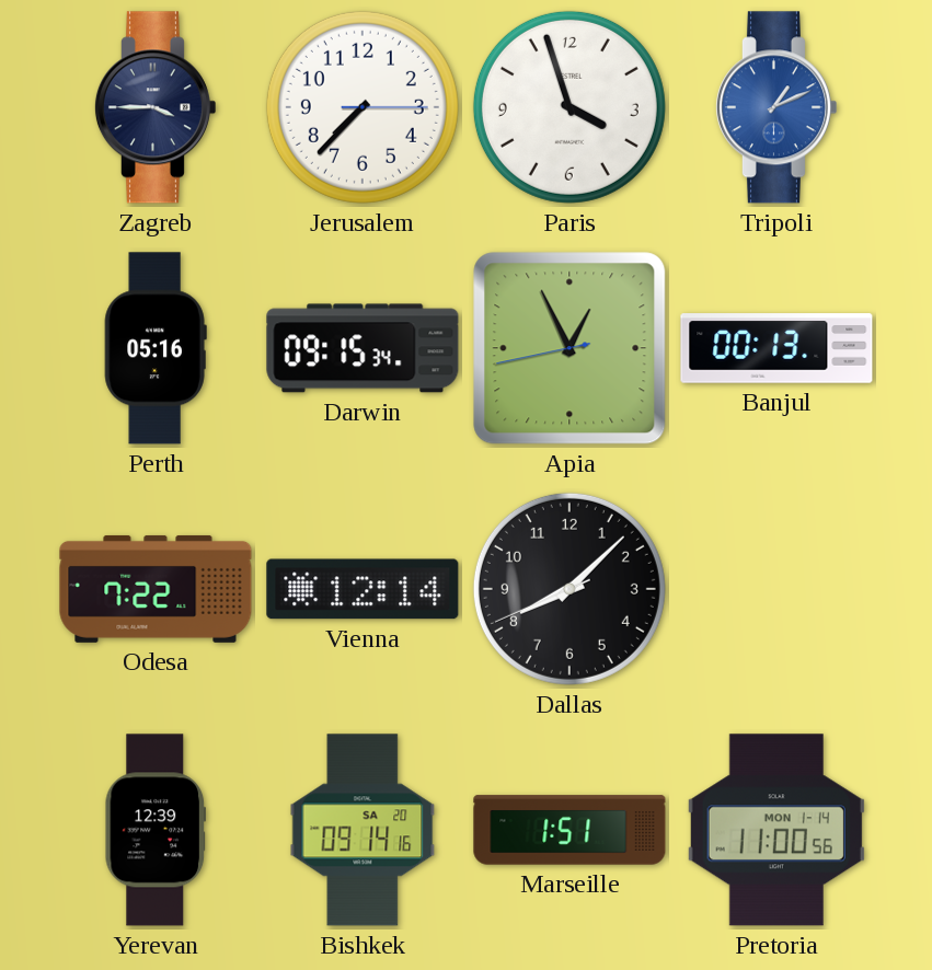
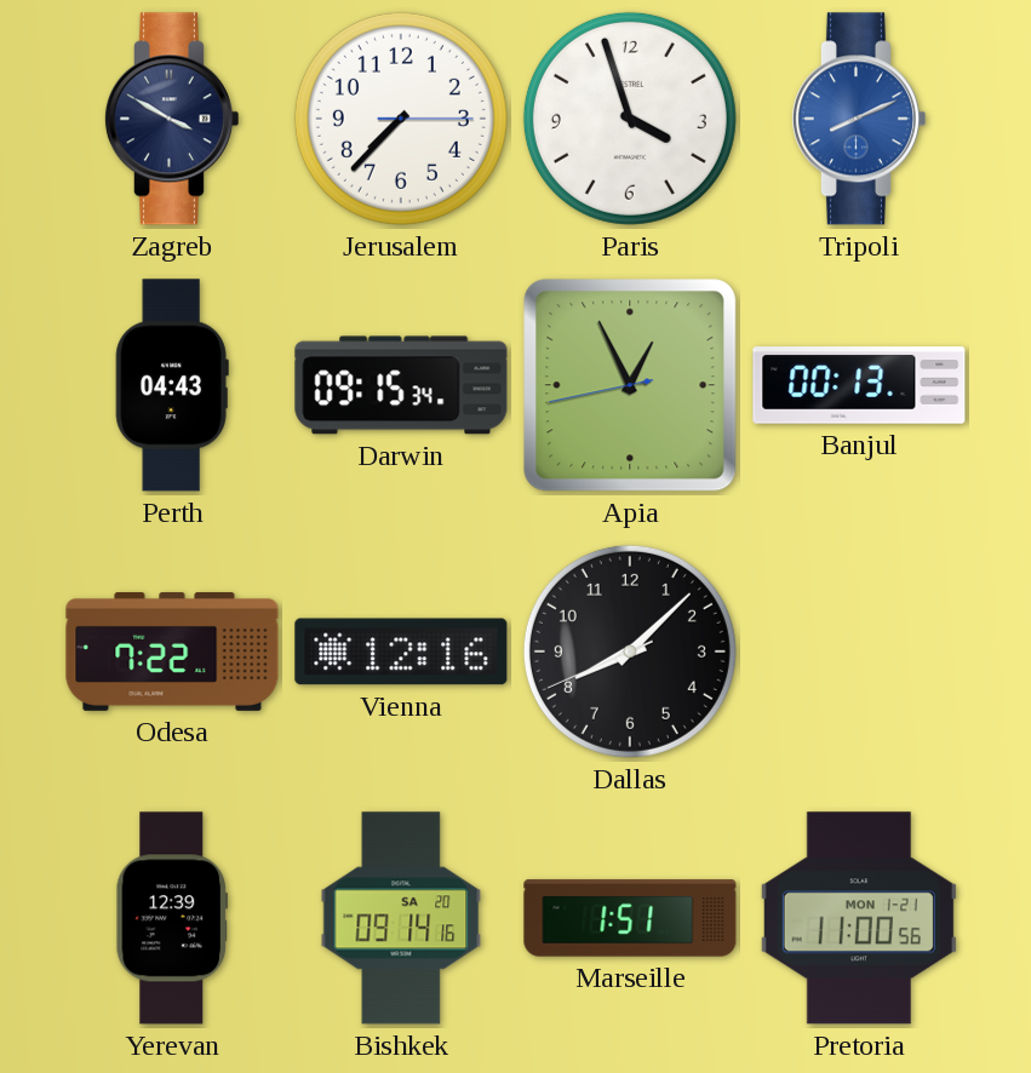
Zagreb: 3:45 -> 3:50
Tripoli: 1:11 -> 8:11
Perth: 05:16 -> 04:43
Vienna: 12:14 -> 12:16
Pretoria date: MON 1-14 -> MON 1-21
